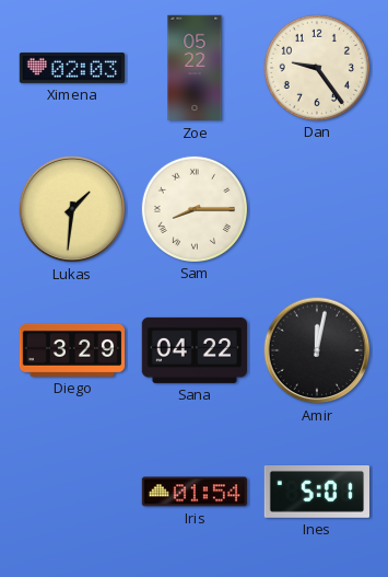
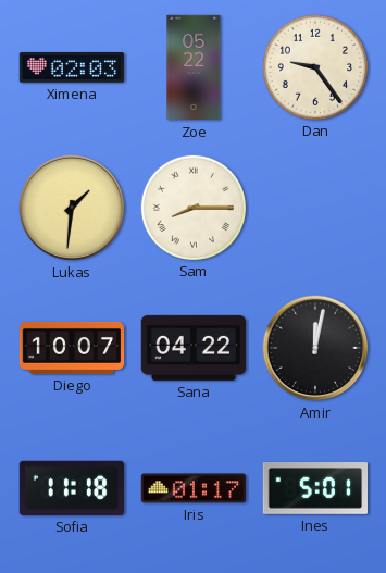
Diego: 3:29 -> 10:07
Sofia: none -> 11:18
Iris: 01:54 -> 01:17
